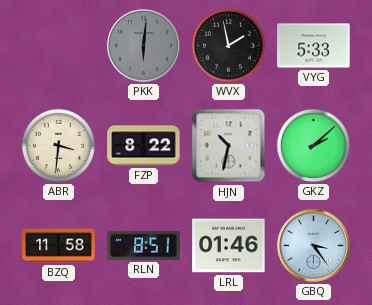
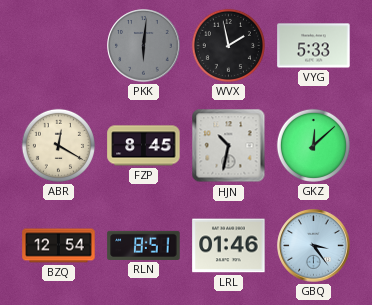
ABR: 3:31 -> 12:20
FZP: 8:22 -> 8:45
GKZ: 2:08 -> 12:08
BZQ: 11:58 -> 12:54
